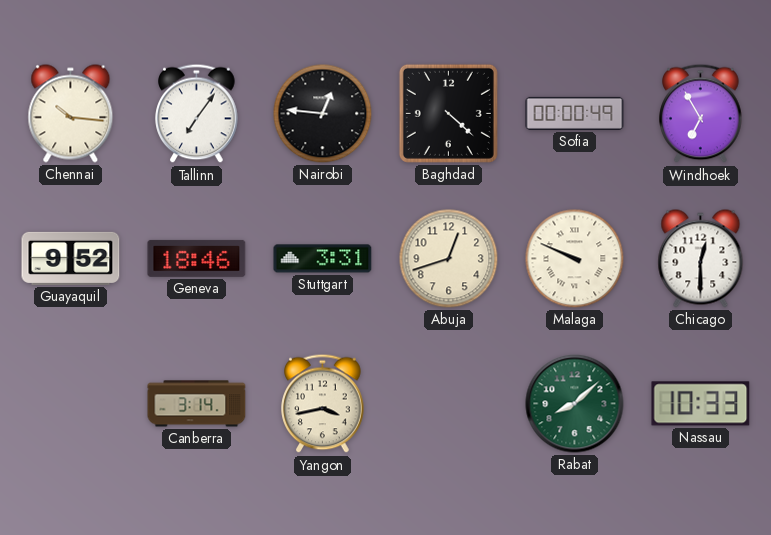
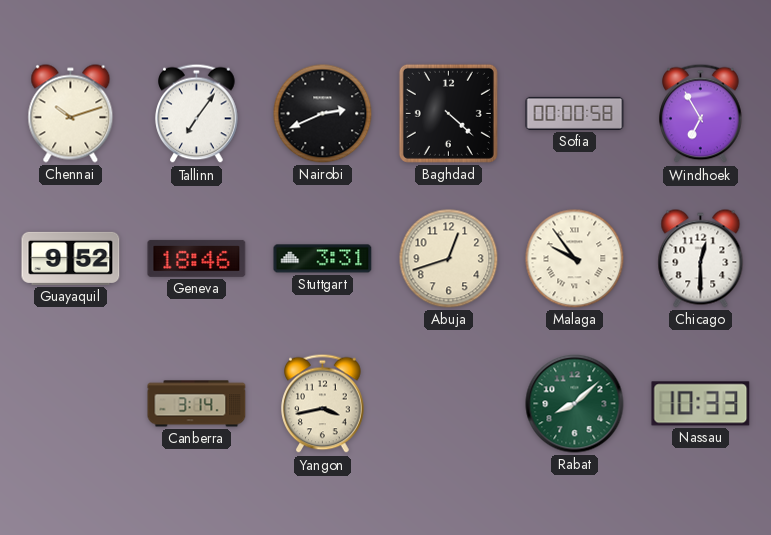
Chennai: 10:16 -> 10:12
Nairobi: 12:46 -> 2:41
Sofia: 00:00:49 -> 00:00:58
Malaga: 9:49 -> 9:54
